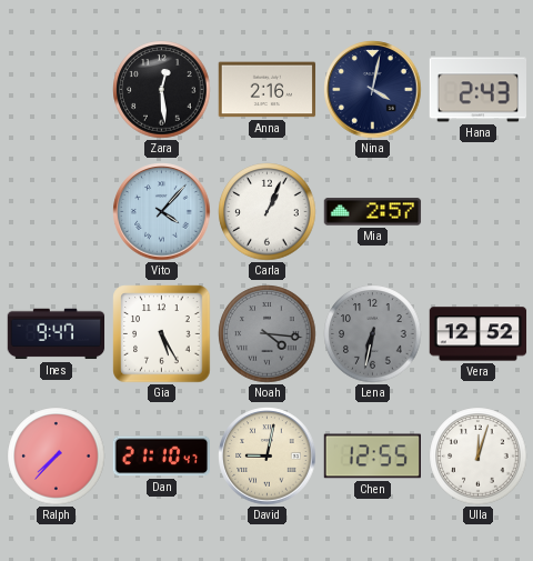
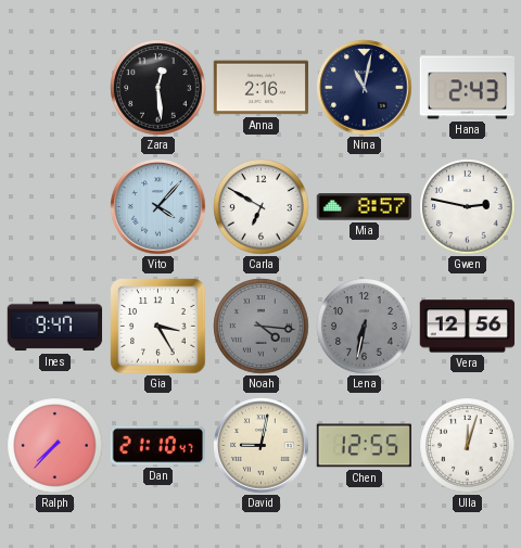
Nina: 4:02 -> 11:02
Carla: 1:04 -> 6:50
Mia: 2:57 -> 8:57
Gwen: none -> 2:47
Gia: 5:25 -> 3:25
Vera: 12:52 -> 12:56
